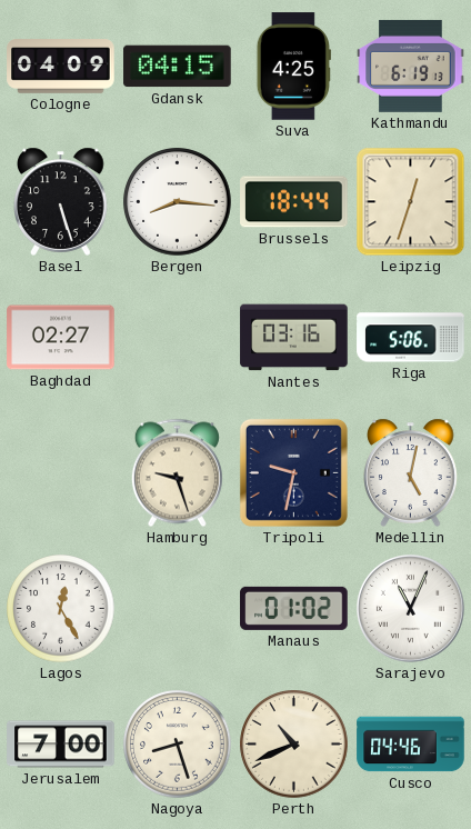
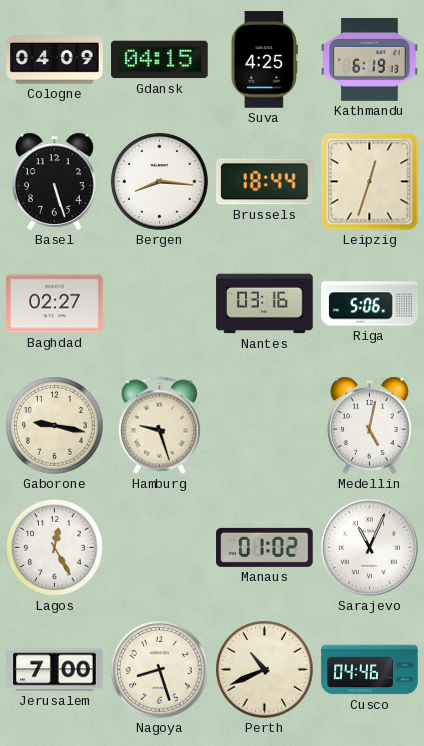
Gaborone: none -> 9:17
Tripoli: 9:32 -> none
